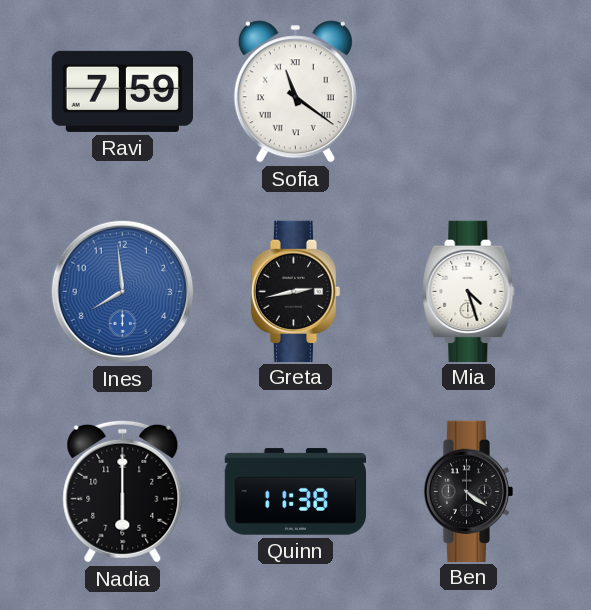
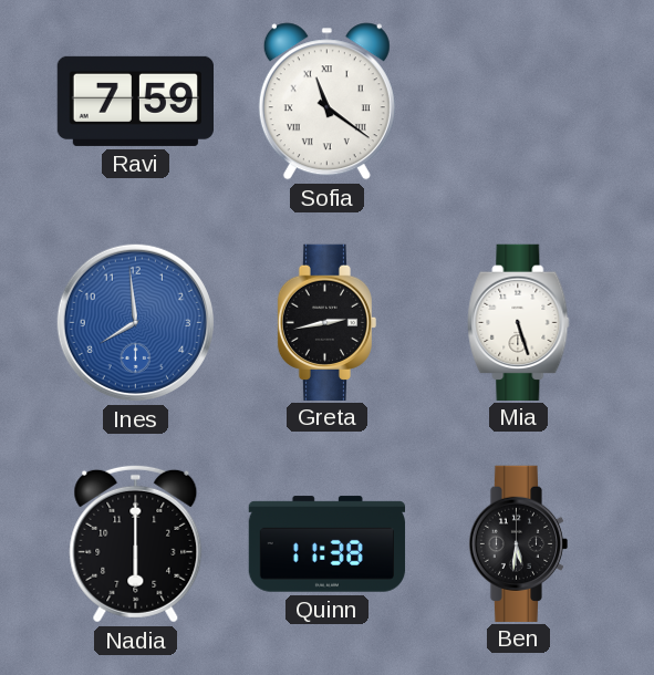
Mia: 4:27 -> 5:27
Ben: 4:21 -> 5:31
